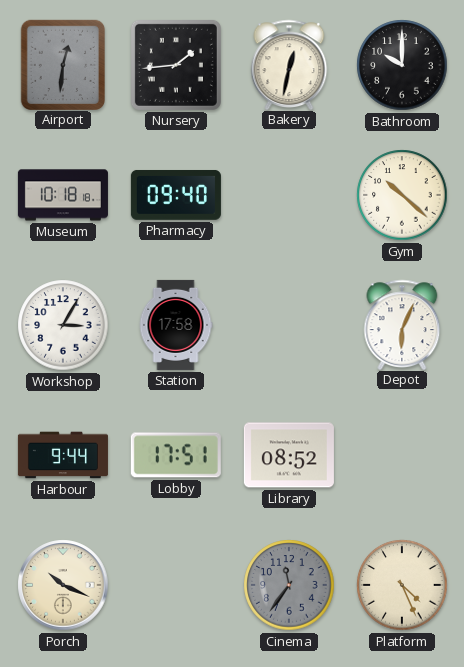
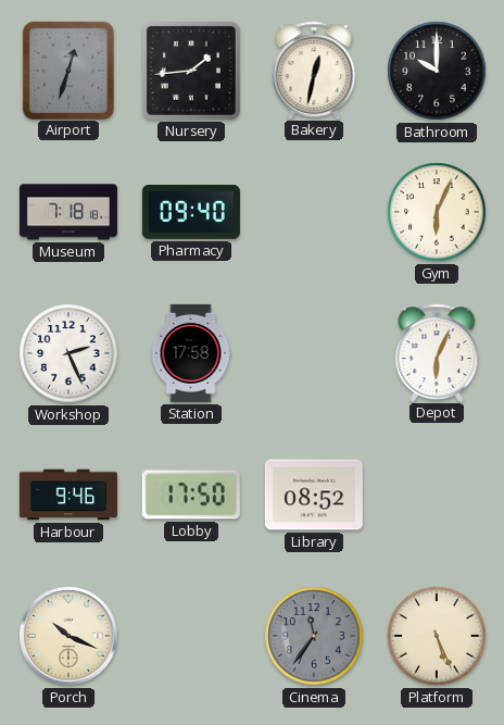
Airport: 12:31 -> 12:33
Museum: 10:18 -> 7:18
Gym: 10:22 -> 6:04
Workshop: 3:05 -> 2:26
Harbour: 9:44 -> 9:46
Lobby: 17:51 -> 17:50
Platform: 4:26 -> 5:26
